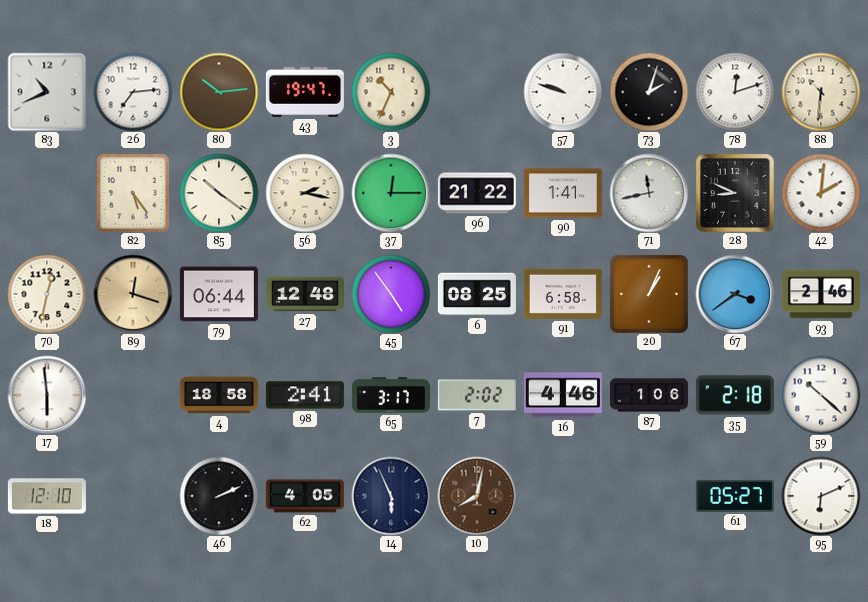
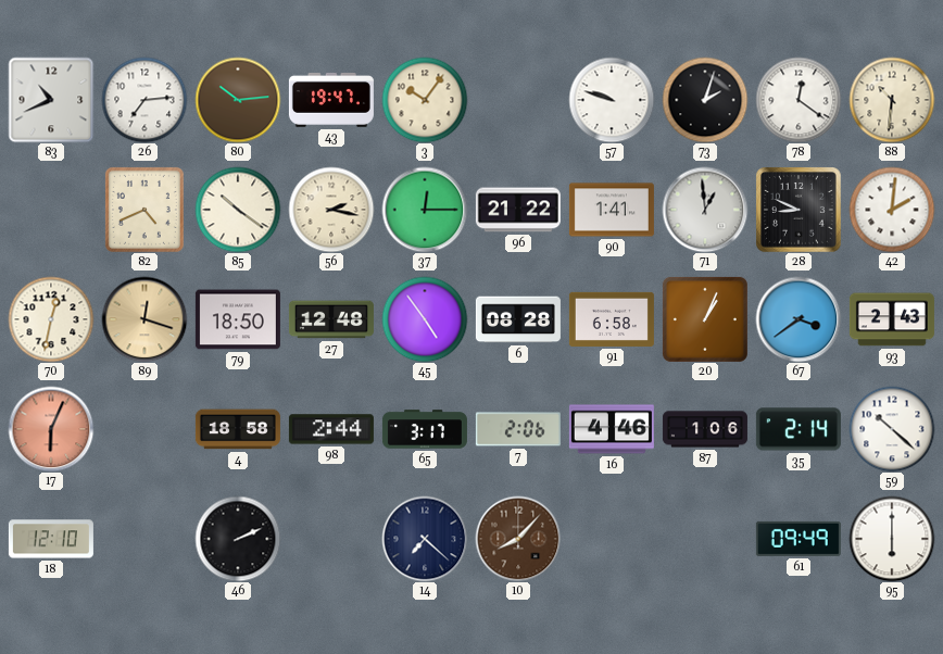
3: 10:34 -> 10:06
78: 12:12 -> 12:21
82: 5:24 -> 4:41
71: 11:43 -> 12:59
79: 06:44 -> 18:50
6: 08:25 -> 08:28
93: 2:46 -> 2:43
17: 5:59 -> 6:04
17 dial: white -> salmon
98: 2:41 -> 2:44
7: 2:02 -> 2:06
35: 2:18 -> 2:14
62: 4:05 -> none
14: 5:56 -> 7:22
10: 8:02 -> 8:07
61: 05:27 -> 09:49
95: 6:11 -> 6:00
